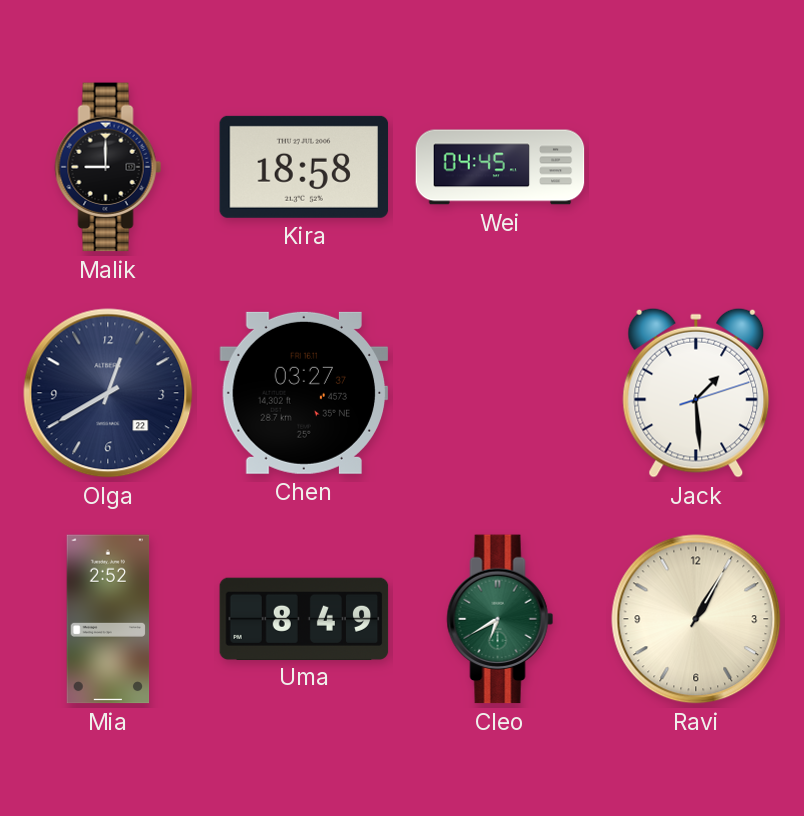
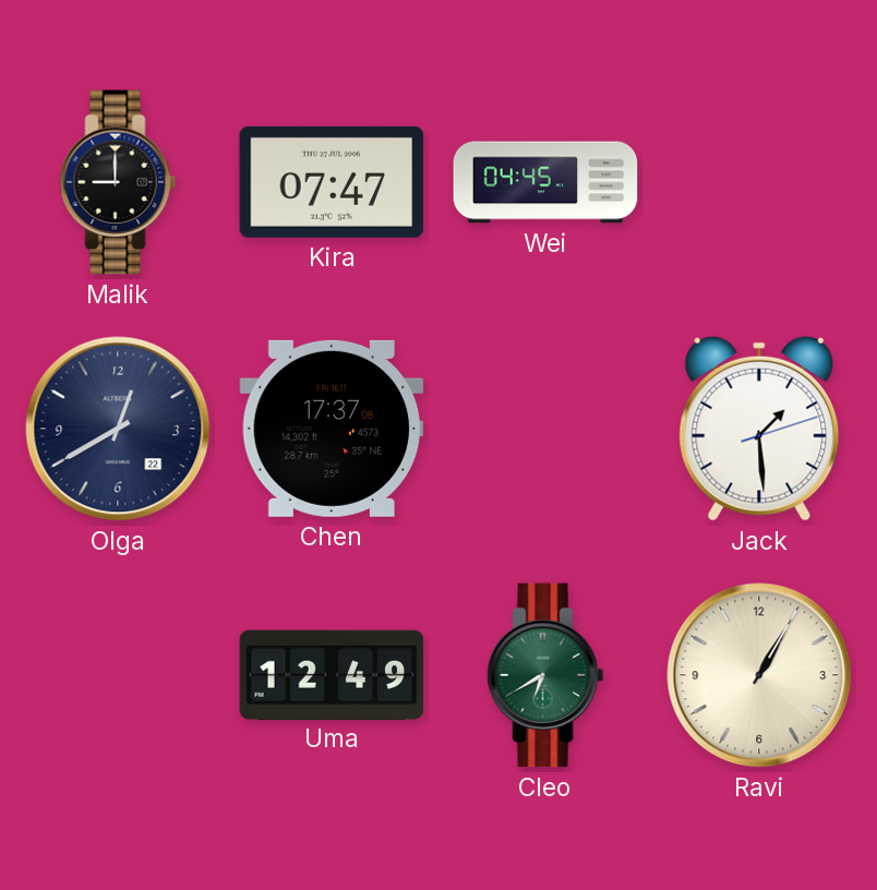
Kira: 18:58 -> 07:47
Chen: 03:27 -> 17:37
Mia: 2:52 -> none
Uma: 8:49 -> 12:49
